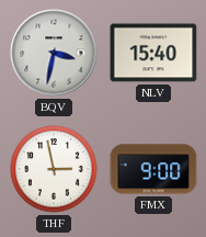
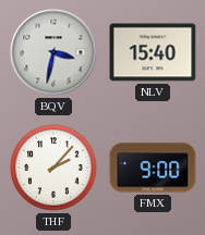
THF: 2:58 -> 2:07
